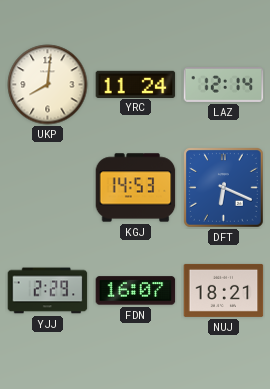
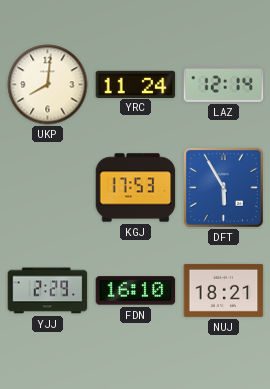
KGJ: 14:53 -> 17:53
DFT: 6:19 -> 5:55
FDN: 16:07 -> 16:10
